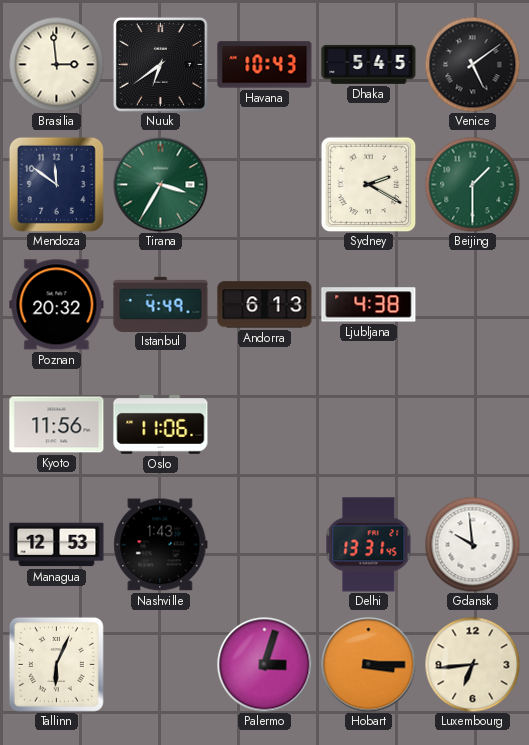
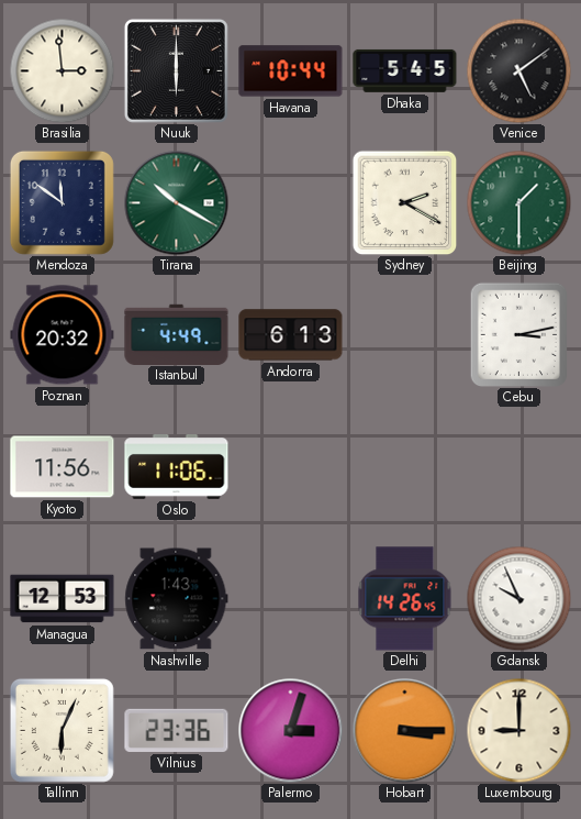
Nuuk: 6:39 -> 6:00
Havana: 10:43 -> 10:44
Tirana: 3:35 -> 10:20
Ljubljana: 4:38 -> none
Cebu: none -> 3:13
Delhi: 13:31 -> 14:26
Gdansk: 9:59 -> 9:56
Vilnius: none -> 23:36
Luxembourg: 6:44 -> 9:00
